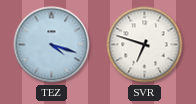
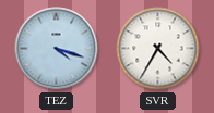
SVR: 6:48 -> 4:35
